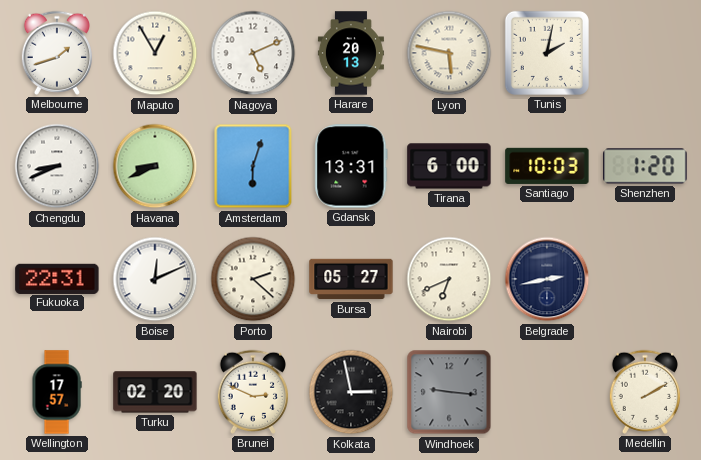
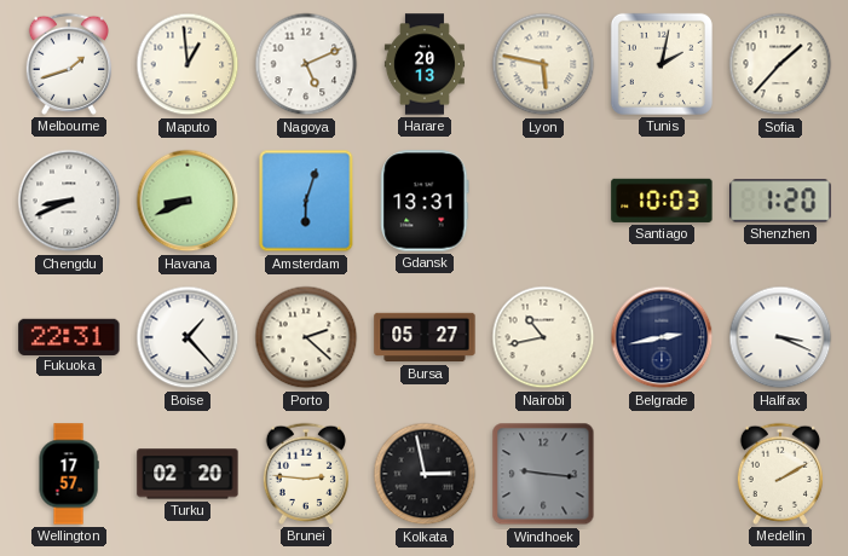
Maputo: 12:55 -> 12:59
Sofia: none -> 1:37
Tirana: 6:00 -> none
Boise: 12:11 -> 1:23
Nairobi: 6:41 -> 10:43
Halifax: none -> 3:19
Brunei: 2:49 -> 2:46
